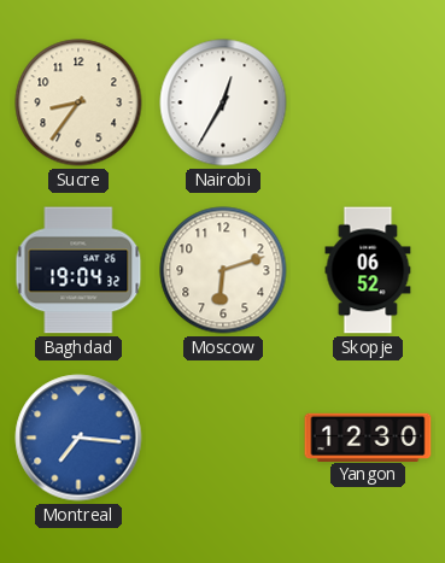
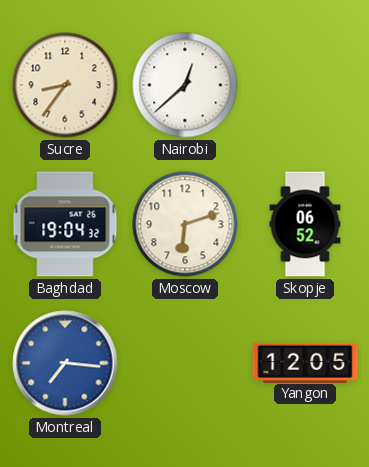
Nairobi: 12:35 -> 12:38
Yangon: 12:30 -> 12:05
